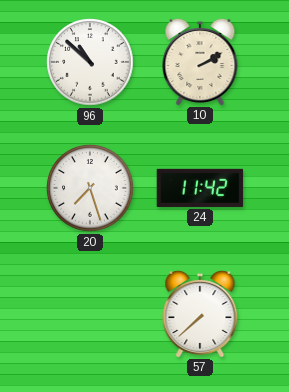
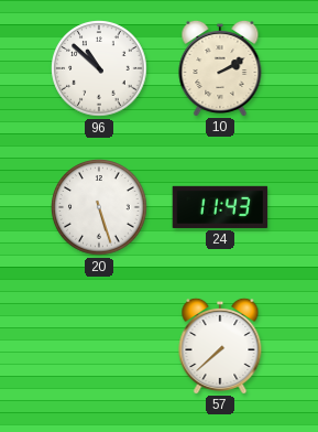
20: 7:27 -> 5:27
24: 11:42 -> 11:43
